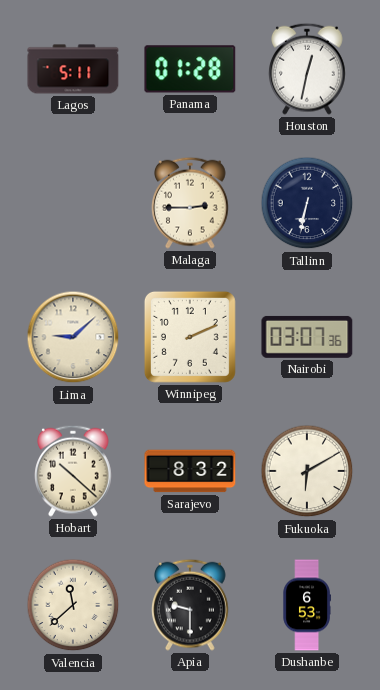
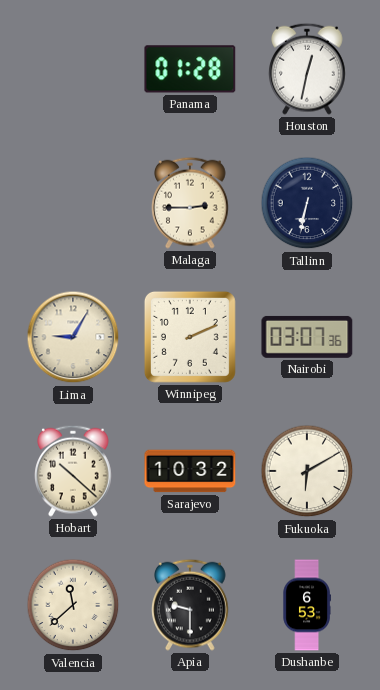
Lagos: 5:11 -> none
Lima: 9:08 -> 9:05
Sarajevo: 8:32 -> 10:32
